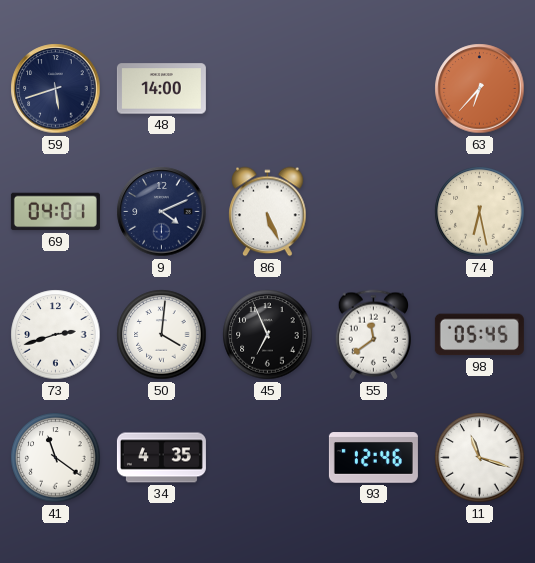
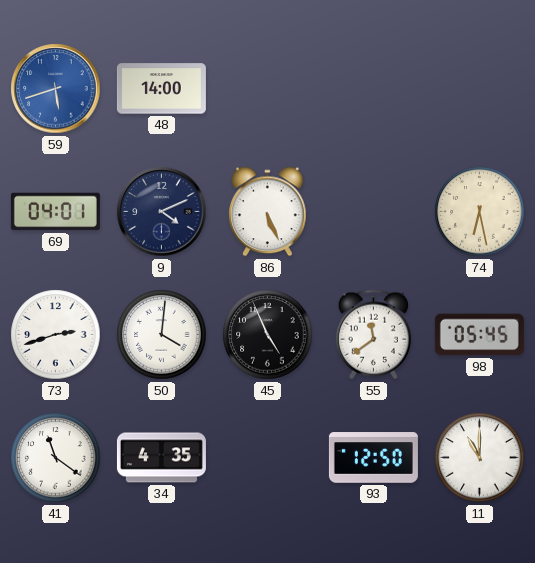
59 dial: navy -> blue
63: 6:37 -> none
45: 6:56 -> 4:56
93: 12:46 -> 12:50
11: 11:18 -> 11:00
